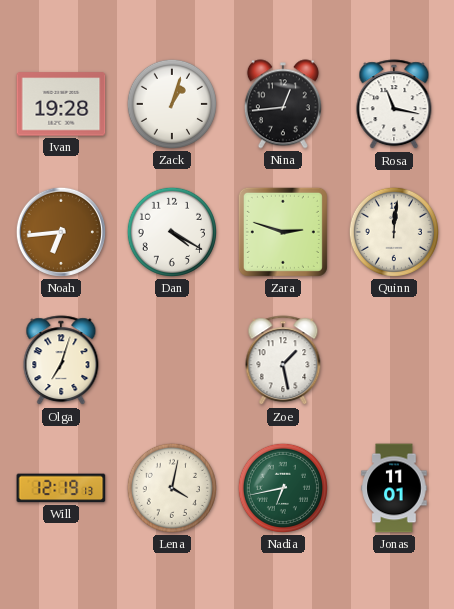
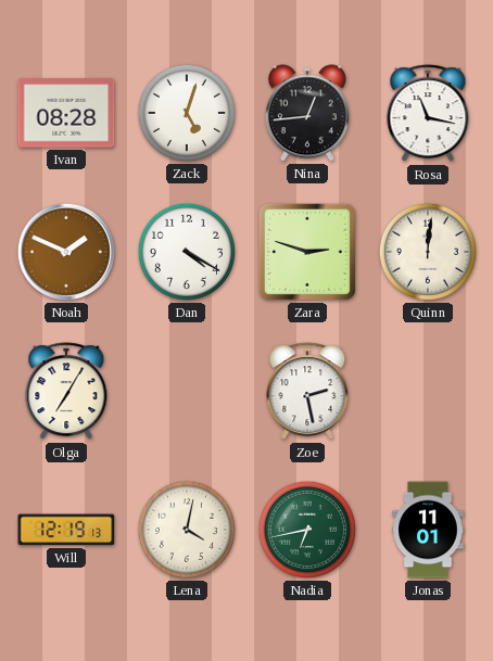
Ivan: 19:28 -> 08:28
Zack: 1:03 -> 5:03
Noah: 6:44 -> 1:49
Olga: 7:03 -> 7:05
Zoe: 1:28 -> 2:28
